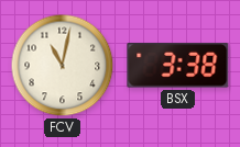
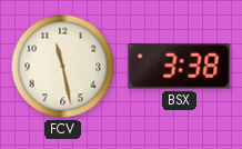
FCV: 11:02 -> 11:28
